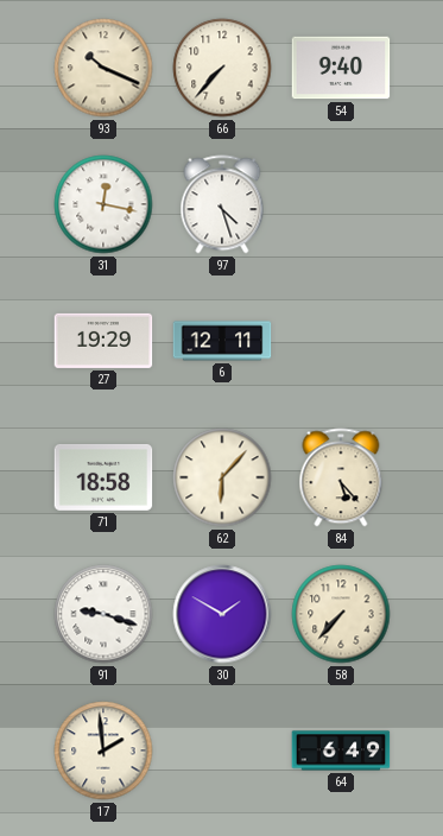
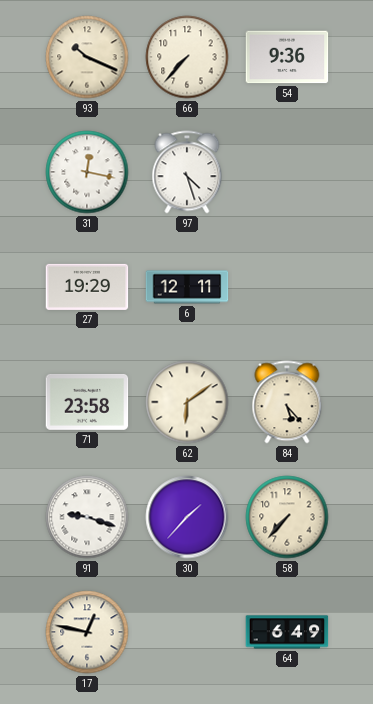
54: 9:40 -> 9:36
71: 18:58 -> 23:58
62: 6:07 -> 6:09
30: 1:50 -> 1:37
17: 1:59 -> 12:47
